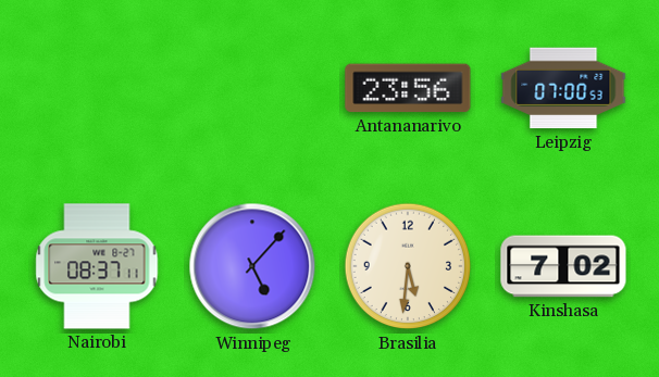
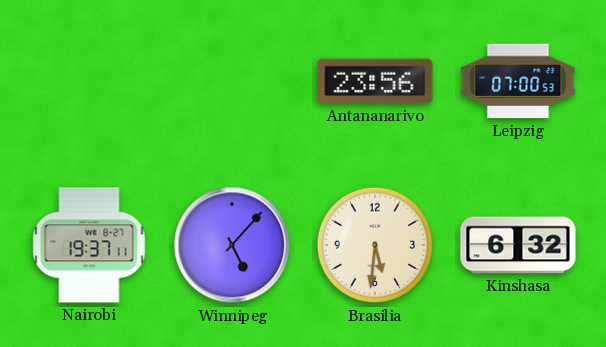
Nairobi: 08:37 -> 19:37
Kinshasa: 7:02 -> 6:32
